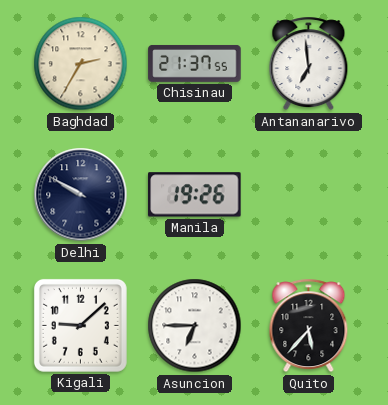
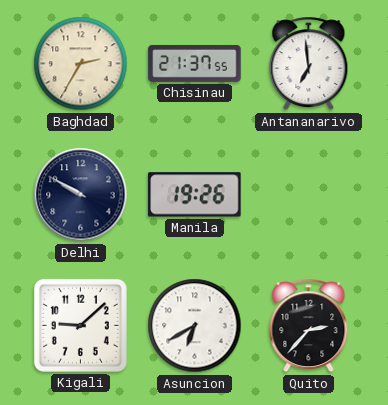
Asuncion: 6:45 -> 6:40
Quito: 5:37 -> 2:37
